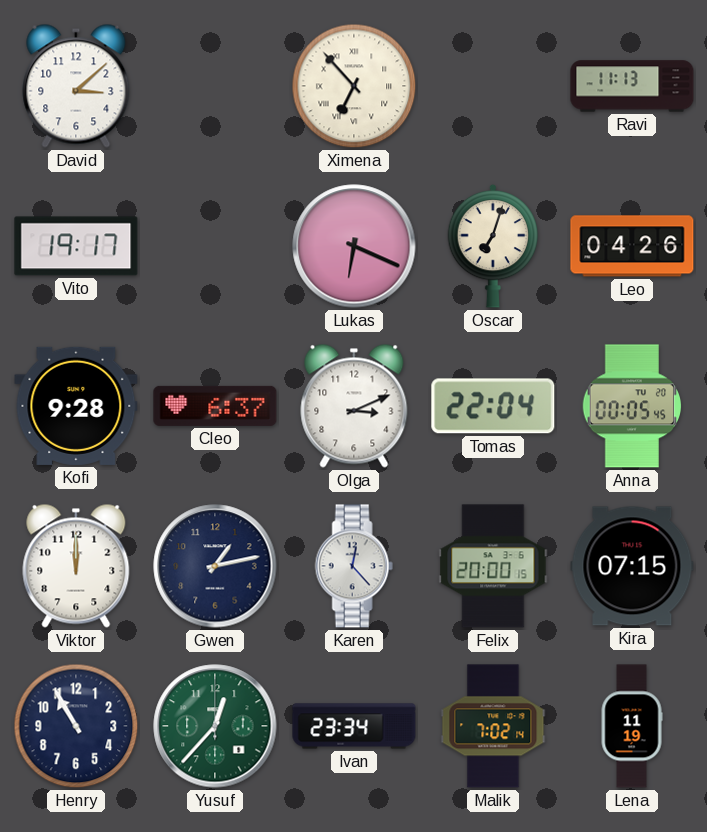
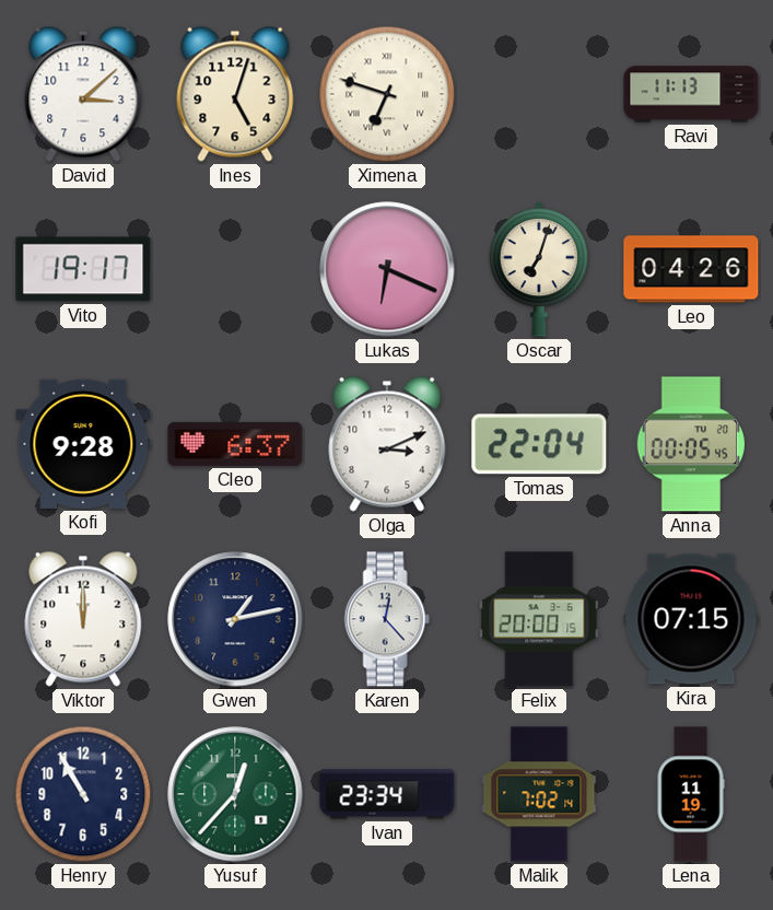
Ines: none -> 5:03
Ximena: 6:53 -> 6:48
